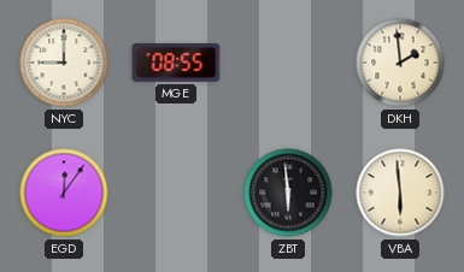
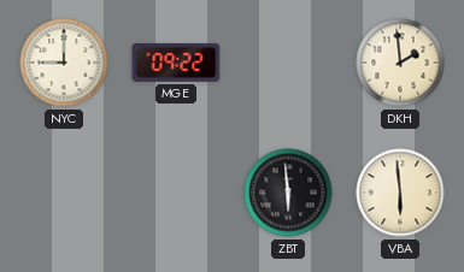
MGE: 08:55 -> 09:22
EGD: 12:06 -> none
